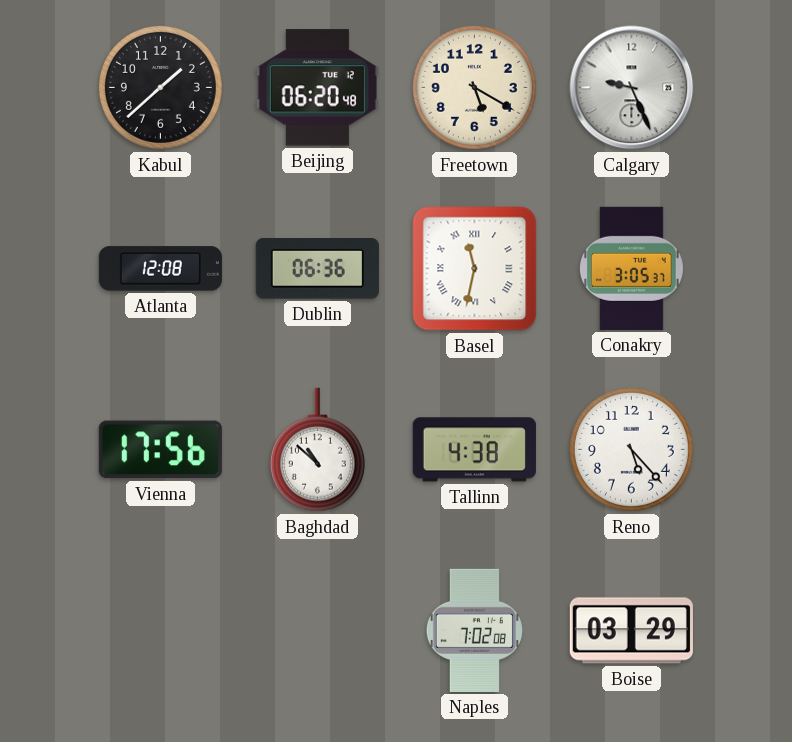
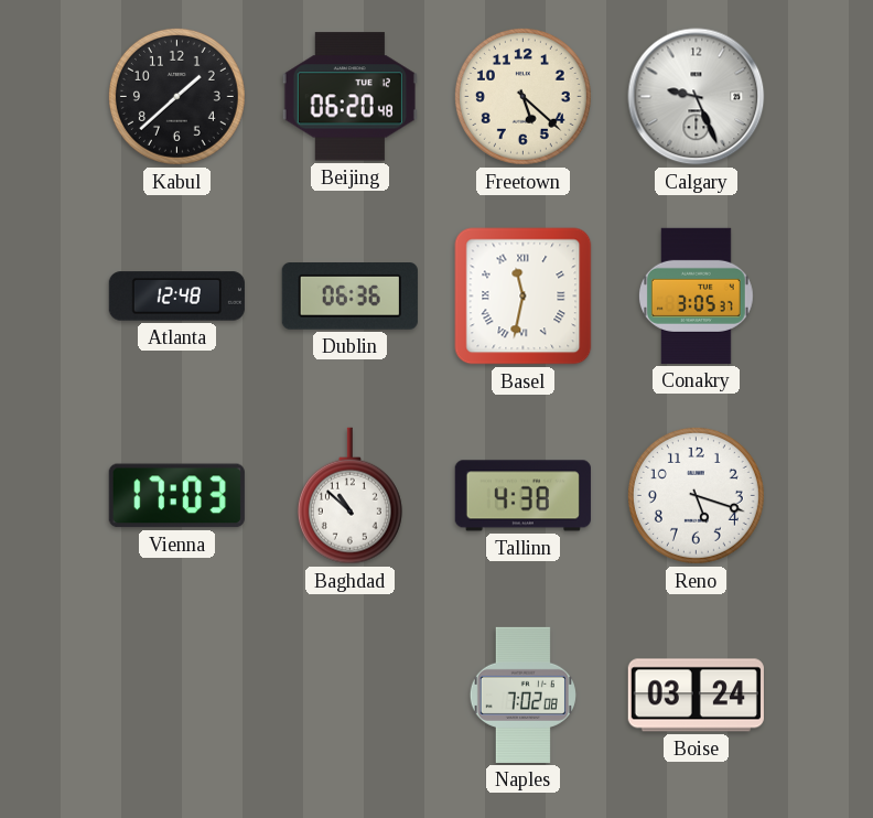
Freetown: 5:20 -> 5:22
Atlanta: 12:08 -> 12:48
Vienna: 17:56 -> 17:03
Reno: 5:23 -> 5:18
Boise: 03:29 -> 03:24
